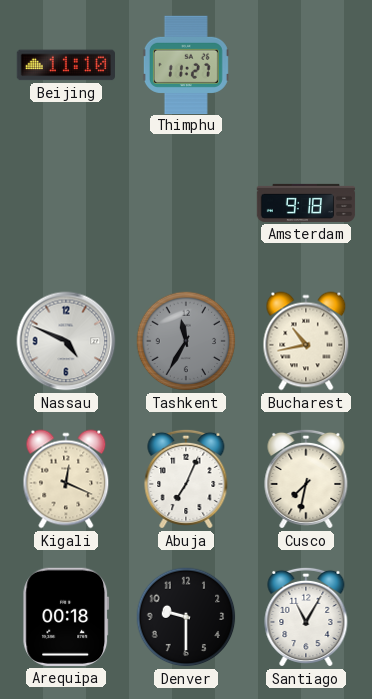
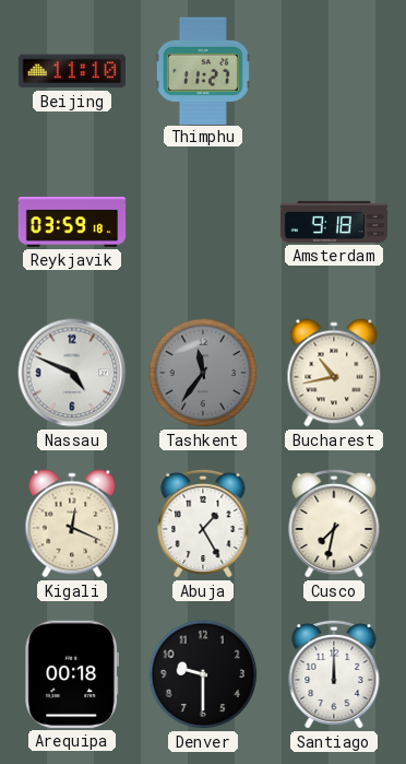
Reykjavik: none -> 03:59
Tashkent: 11:35 -> 11:36
Abuja: 7:04 -> 1:25
Santiago: 11:05 -> 12:00
